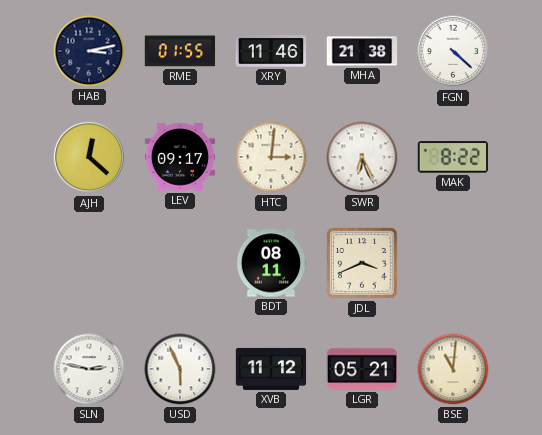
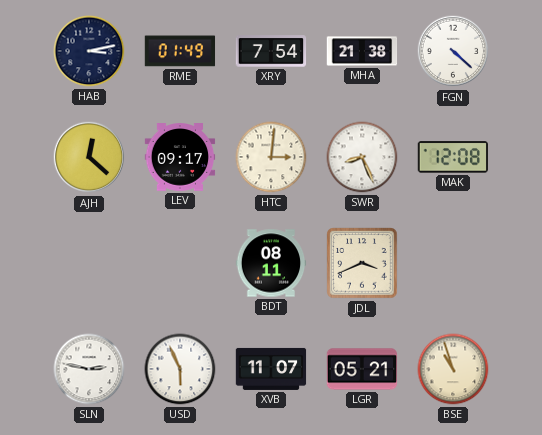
RME: 01:55 -> 01:49
XRY: 11:46 -> 7:54
SWR: 6:26 -> 8:26
MAK: 8:22 -> 12:08
XVB: 11:12 -> 11:07
BSE: 11:01 -> 10:57
